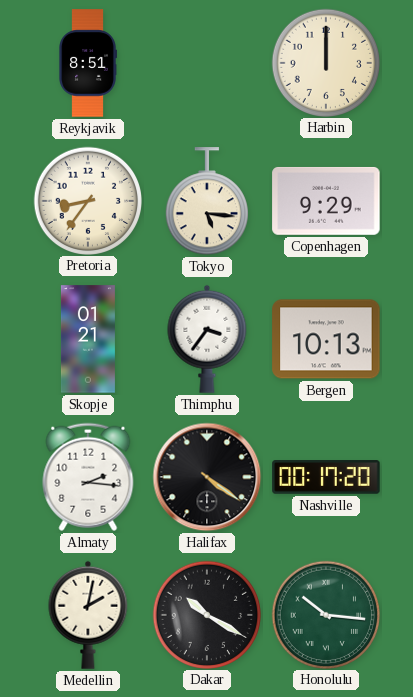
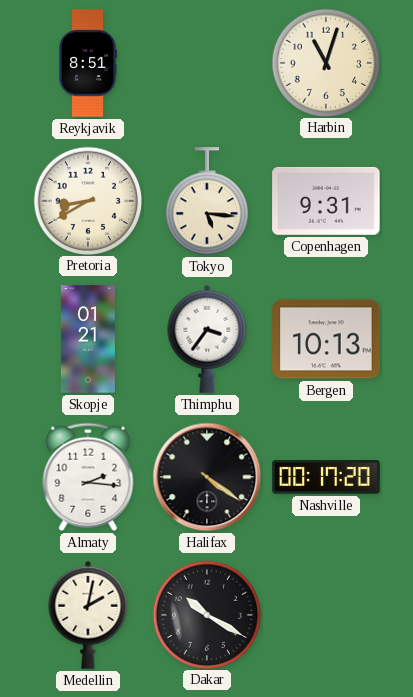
Harbin: 12:00 -> 11:03
Pretoria: 8:36 -> 8:40
Copenhagen: 9:29 -> 9:31
Honolulu: 10:16 -> none
